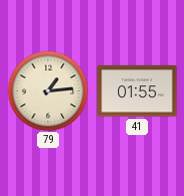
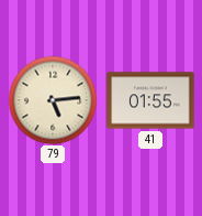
79: 1:14 -> 5:14
